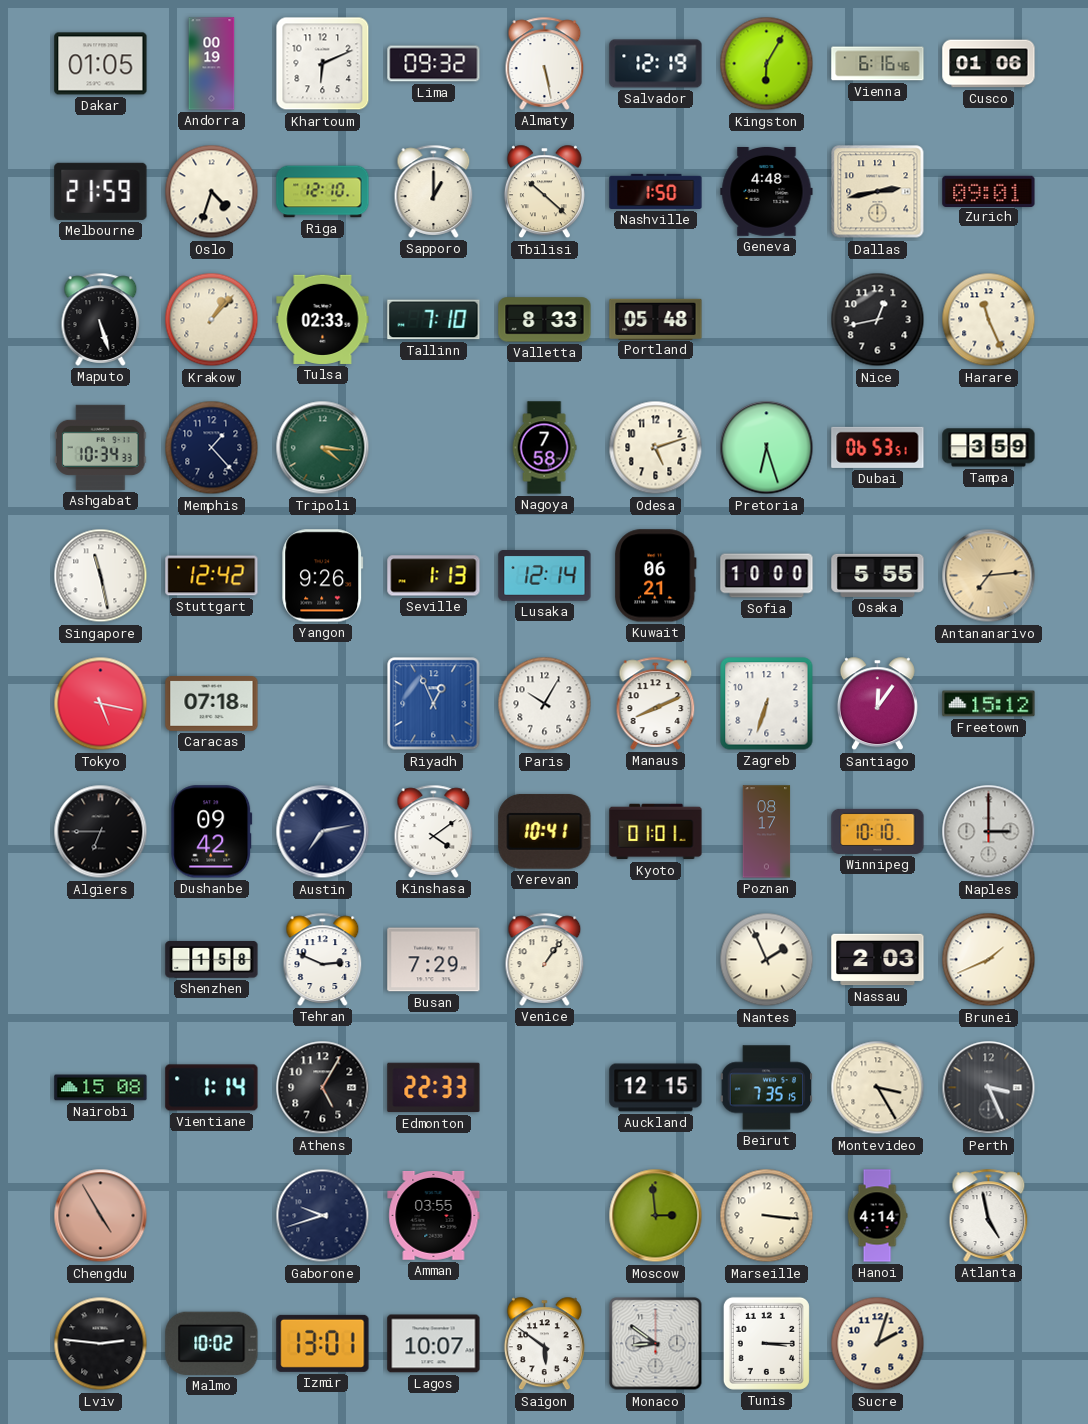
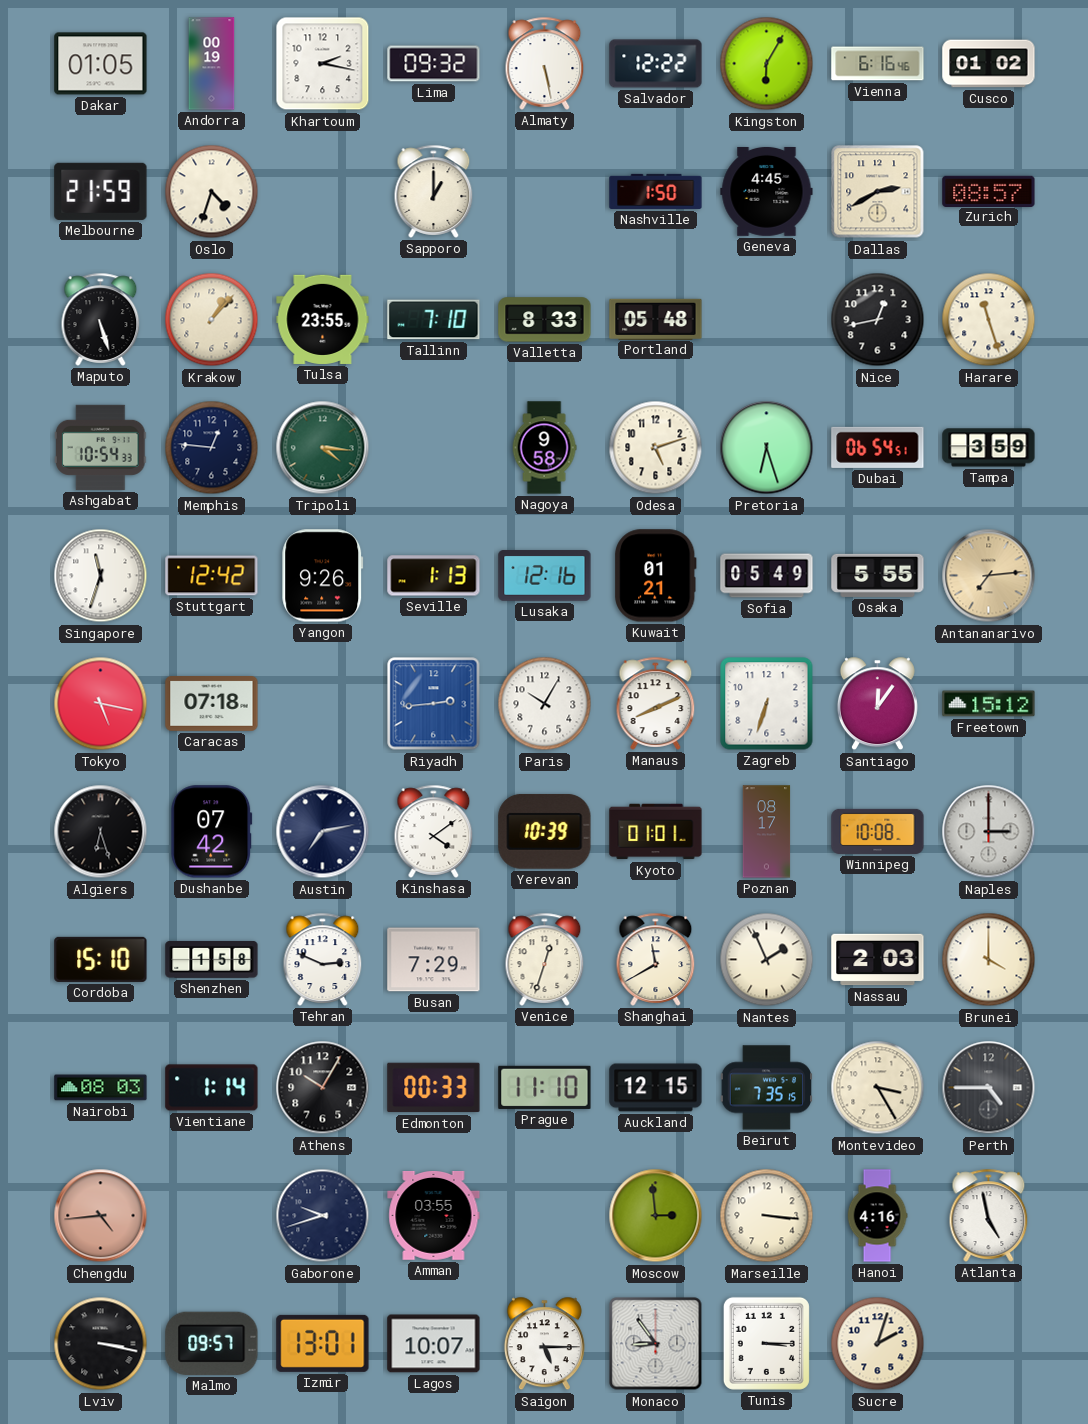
Khartoum: 6:11 -> 2:17
Salvador: 12:19 -> 12:22
Cusco: 01:06 -> 01:02
Riga: 12:10 -> none
Tbilisi: 10:22 -> none
Geneva: 4:48 -> 4:45
Dallas: 2:43 -> 2:40
Zurich: 09:01 -> 08:57
Tulsa: 02:33 -> 23:55
Harare: 11:26 -> 11:27
Ashgabat: 10:34 -> 10:54
Memphis: 1:23 -> 12:46
Nagoya: 7:58 -> 9:58
Dubai: 06:53 -> 06:54
Singapore: 11:28 -> 11:33
Lusaka: 12:14 -> 12:16
Kuwait: 06:21 -> 01:21
Sofia: 10:00 -> 05:49
Riyadh: 12:56 -> 2:44
Algiers: 6:45 -> 6:27
Dushanbe: 09:42 -> 07:42
Yerevan: 10:41 -> 10:39
Winnipeg: 10:10 -> 10:08
Cordoba: none -> 15:10
Venice: 1:06 -> 12:33
Shanghai: none -> 11:40
Brunei: 1:41 -> 4:00
Nairobi: 15:08 -> 08:03
Athens: 5:05 -> 10:05
Edmonton: 22:33 -> 00:33
Prague: none -> 11:10
Perth: 3:26 -> 4:45
Chengdu: 4:55 -> 4:44
Hanoi: 4:14 -> 4:16
Lviv: 2:46 -> 3:17
Malmo: 10:02 -> 09:57
Saigon: 5:51 -> 5:15
Monaco: 8:51 -> 8:54
